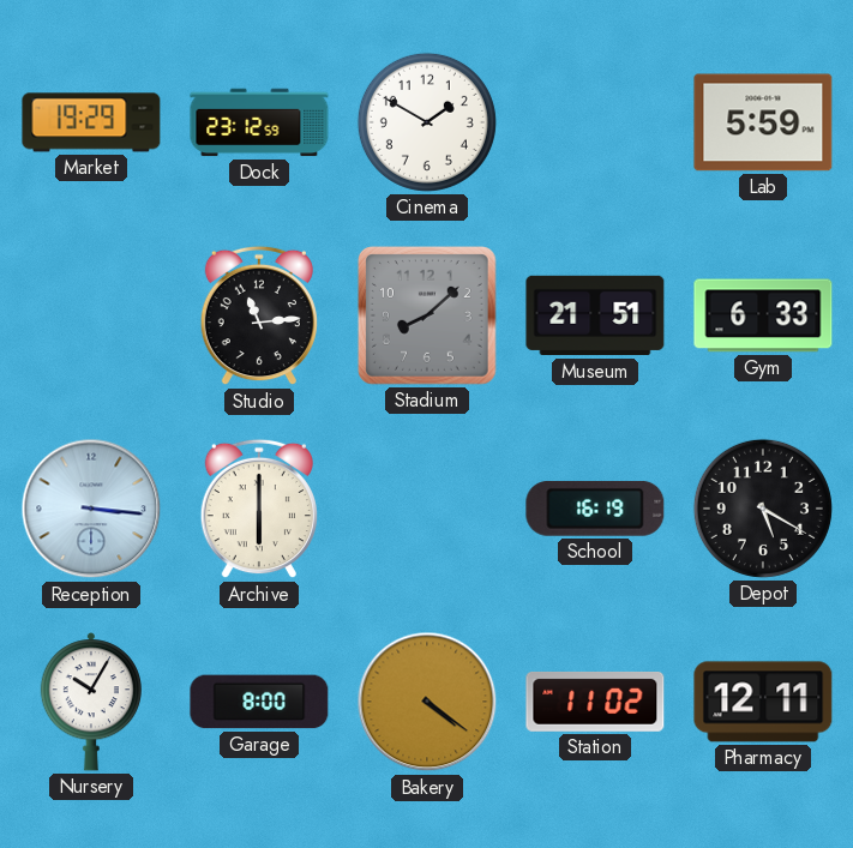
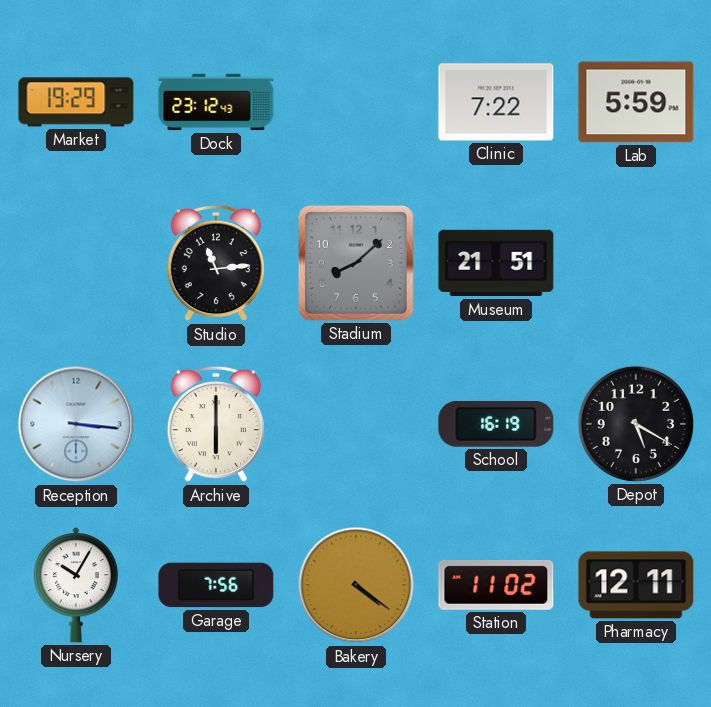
Dock: 23:12:59 -> 23:12:43
Cinema: 1:50 -> none
Clinic: none -> 7:22
Gym: 6:33 -> none
Garage: 8:00 -> 7:56
